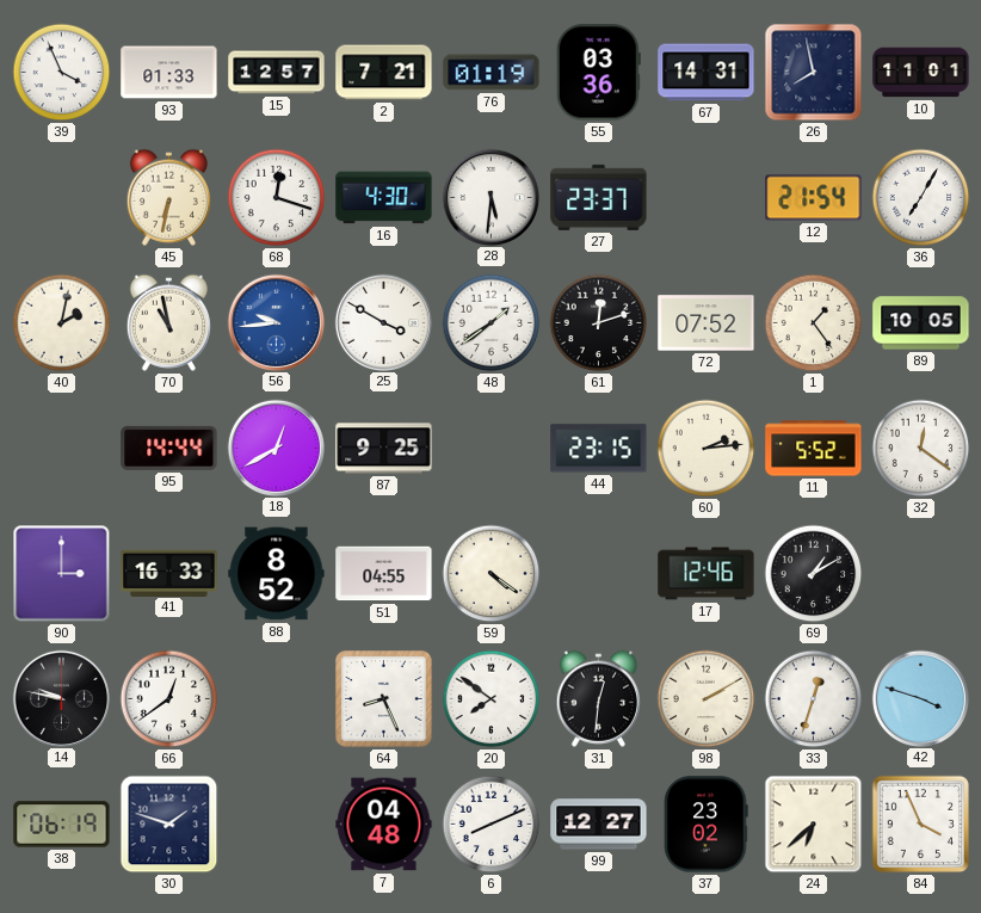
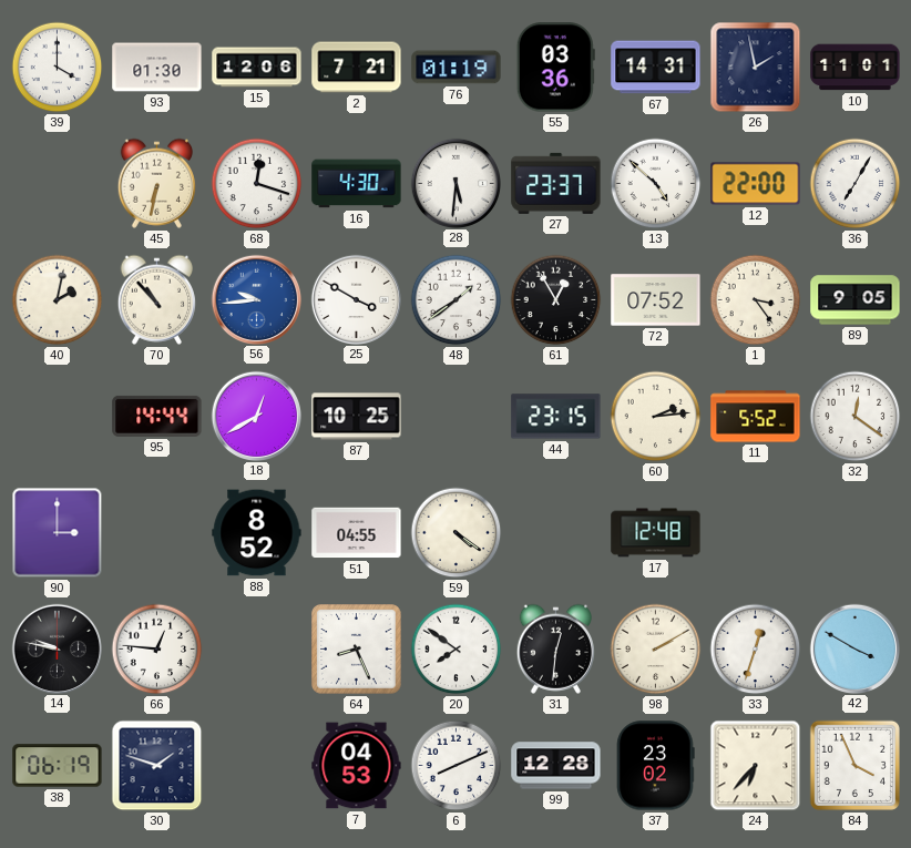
39: 3:56 -> 4:00
93: 01:33 -> 01:30
15: 12:57 -> 12:06
26: 7:58 -> 1:58
13: none -> 4:52
12: 21:54 -> 22:00
70: 10:58 -> 10:53
61: 12:12 -> 12:55
1: 1:24 -> 3:24
89: 10:05 -> 9:05
87: 9:25 -> 10:25
41: 16:33 -> none
17: 12:46 -> 12:48
69: 1:10 -> none
66: 12:39 -> 12:46
42: 3:48 -> 3:50
7: 04:48 -> 04:53
99: 12:27 -> 12:28
24: 6:38 -> 6:37
